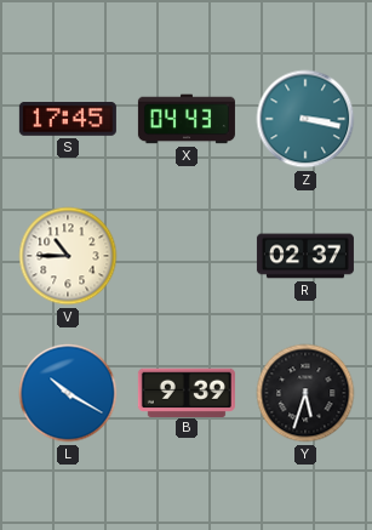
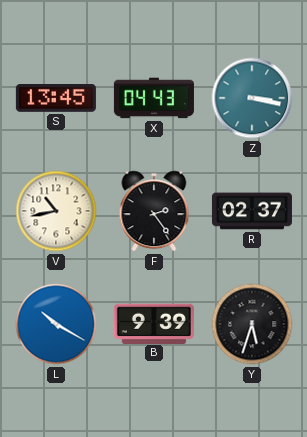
S: 17:45 -> 13:45
V: 10:45 -> 10:43
F: none -> 2:24
